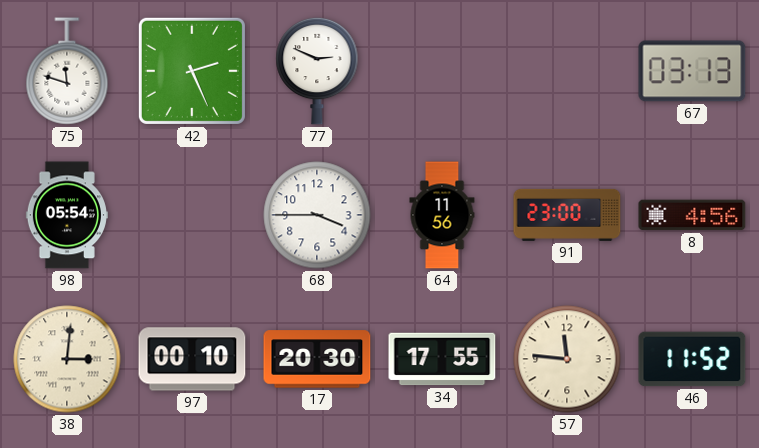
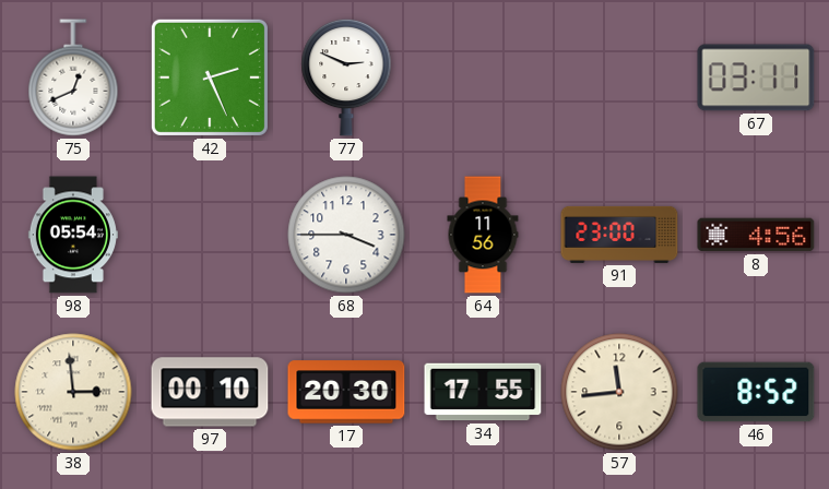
75: 11:48 -> 12:41
67: 03:13 -> 03:11
38: 3:01 -> 2:59
57: 11:46 -> 11:44
46: 11:52 -> 8:52
